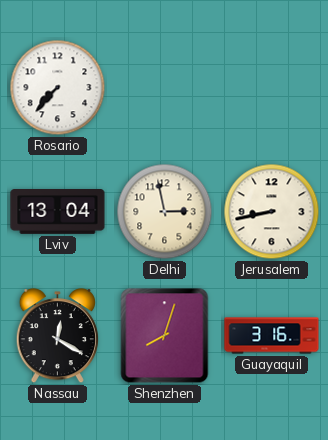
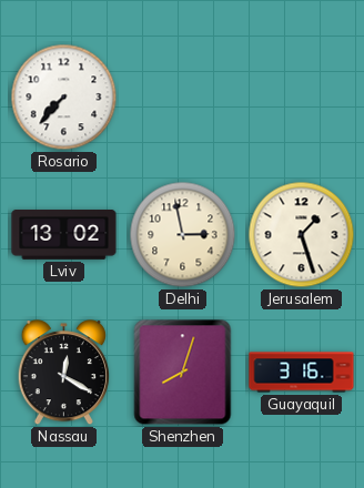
Lviv: 13:04 -> 13:02
Jerusalem: 8:43 -> 1:27
